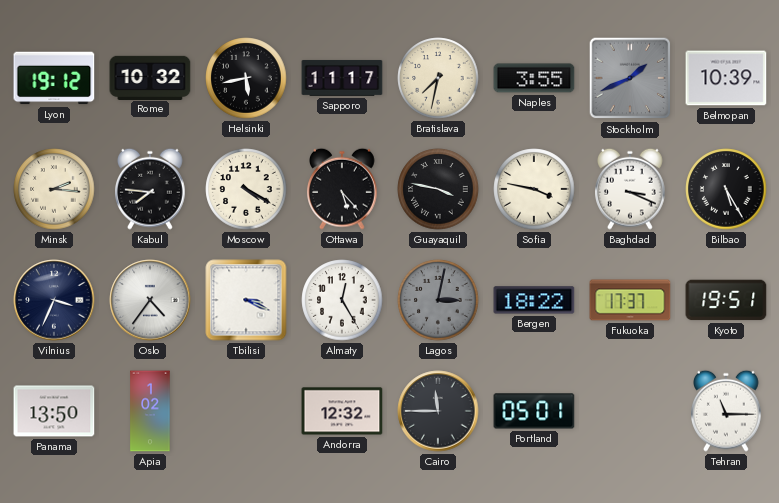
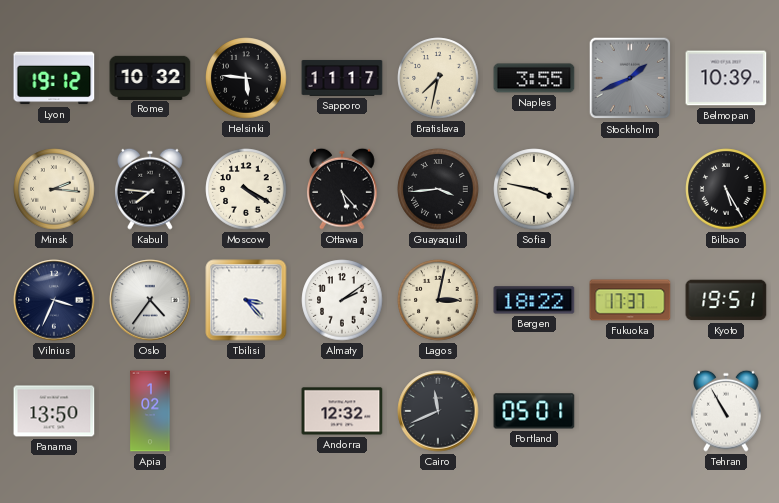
Helsinki: 5:43 -> 5:46
Guayaquil: 3:47 -> 3:44
Baghdad: 3:19 -> none
Tbilisi: 3:19 -> 3:23
Almaty: 12:25 -> 2:09
Lagos dial: grey -> cream
Cairo: 11:45 -> 11:41
Tehran: 11:15 -> 10:55
